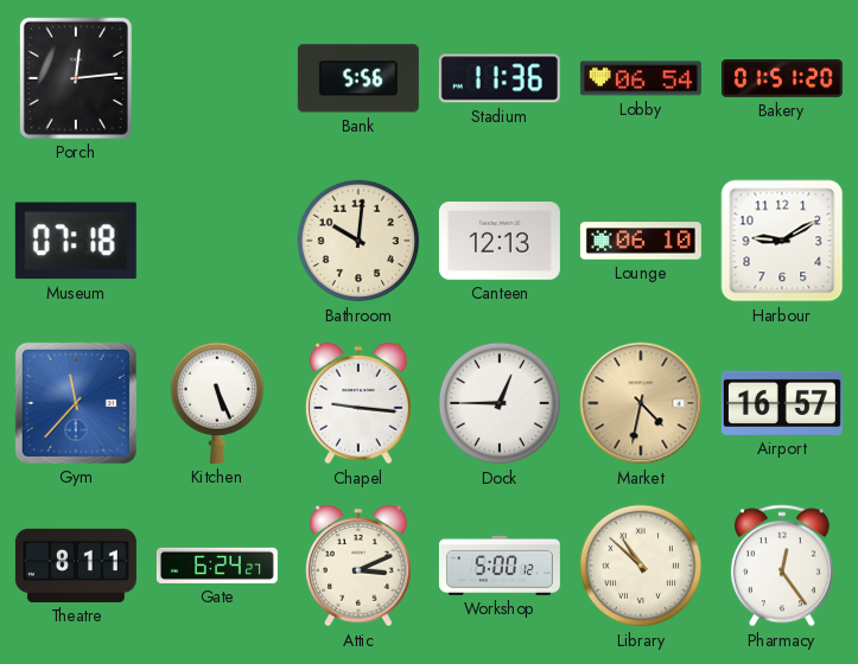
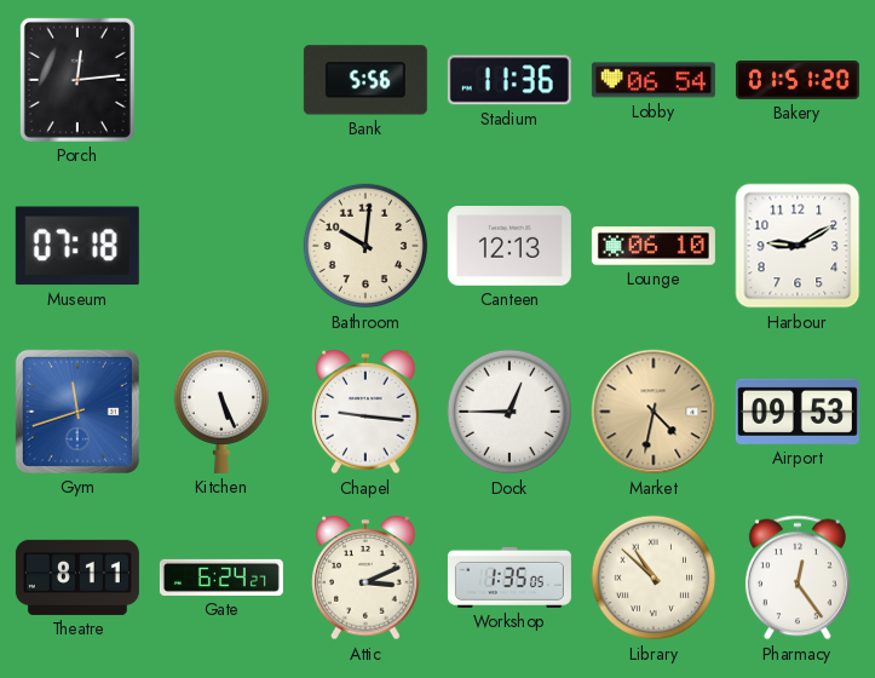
Gym: 11:37 -> 11:42
Airport: 16:57 -> 09:53
Workshop: 5:00 -> 1:35
